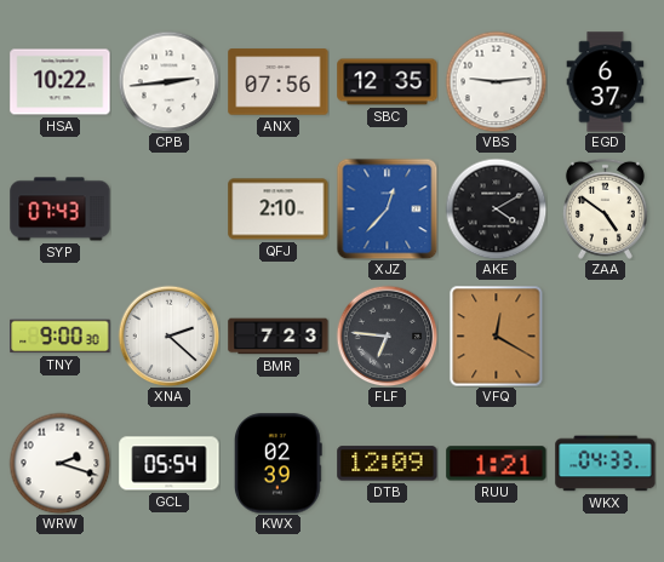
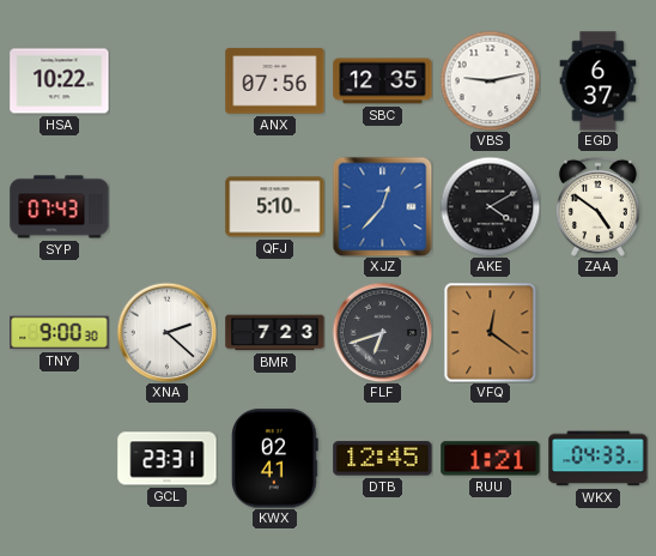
CPB: 2:44 -> none
VBS: 9:14 -> 9:13
QFJ: 2:10 -> 5:10
FLF: 6:46 -> 6:42
VFQ: 12:20 -> 12:21
WRW: 2:18 -> none
GCL: 05:54 -> 23:31
KWX: 02:39 -> 02:41
DTB: 12:09 -> 12:45
